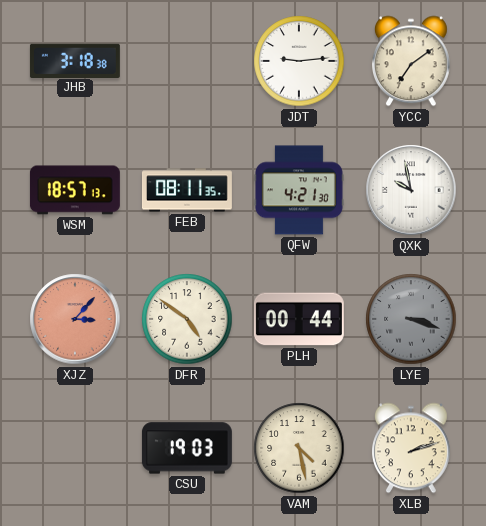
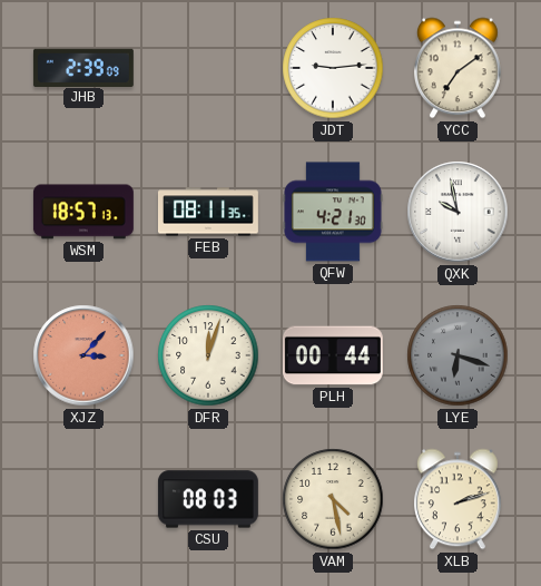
JHB: 3:18 -> 2:39
DFR: 4:51 -> 12:03
LYE: 3:18 -> 6:18
CSU: 19:03 -> 08:03
